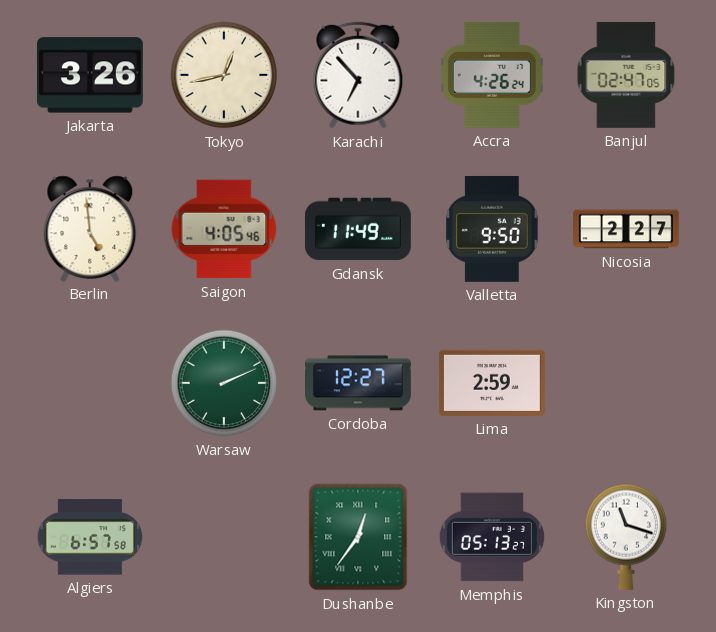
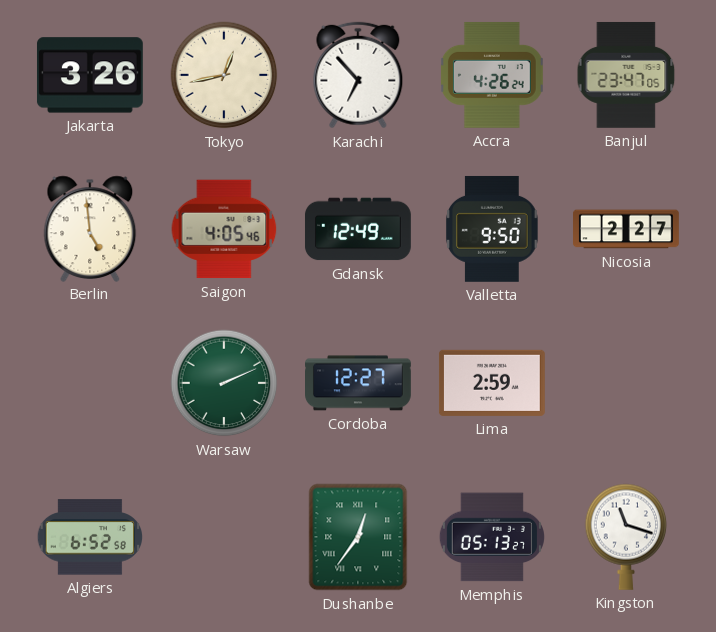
Banjul: 02:47 -> 23:47
Gdansk: 11:49 -> 12:49
Algiers: 6:57 -> 6:52
